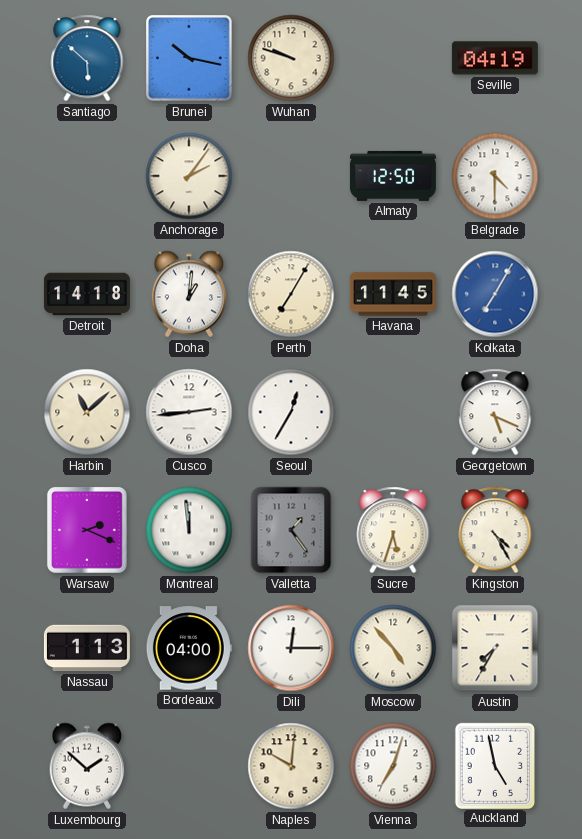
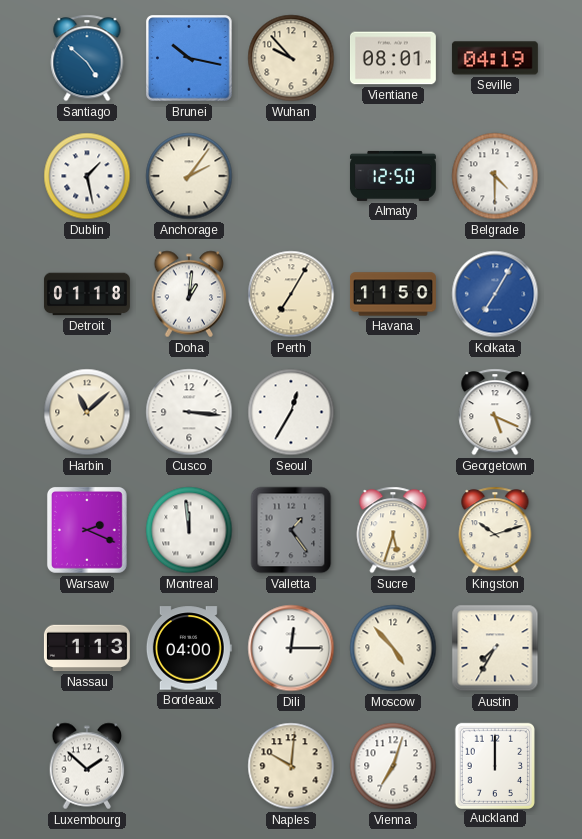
Santiago: 5:52 -> 4:52
Wuhan: 9:48 -> 9:53
Vientiane: none -> 08:01
Dublin: none -> 1:28
Detroit: 14:18 -> 01:18
Havana: 11:45 -> 11:50
Cusco: 2:44 -> 3:16
Kingston: 4:25 -> 10:12
Auckland: 4:58 -> 12:00
